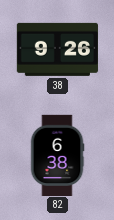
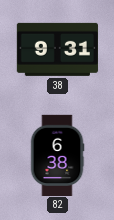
38: 9:26 -> 9:31
